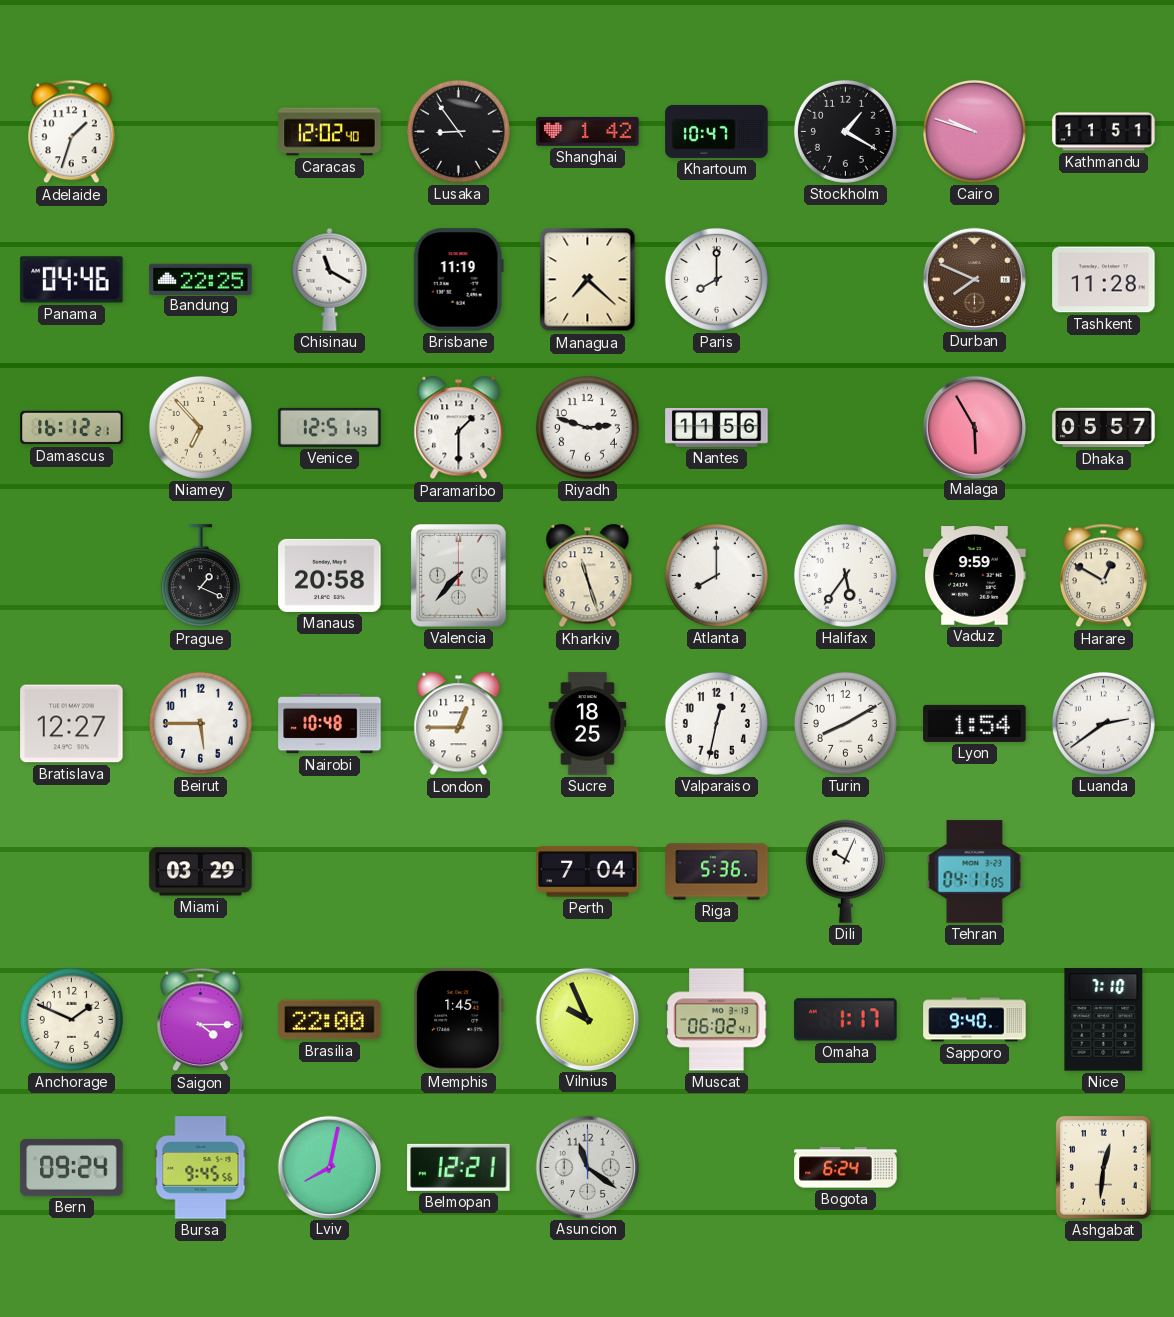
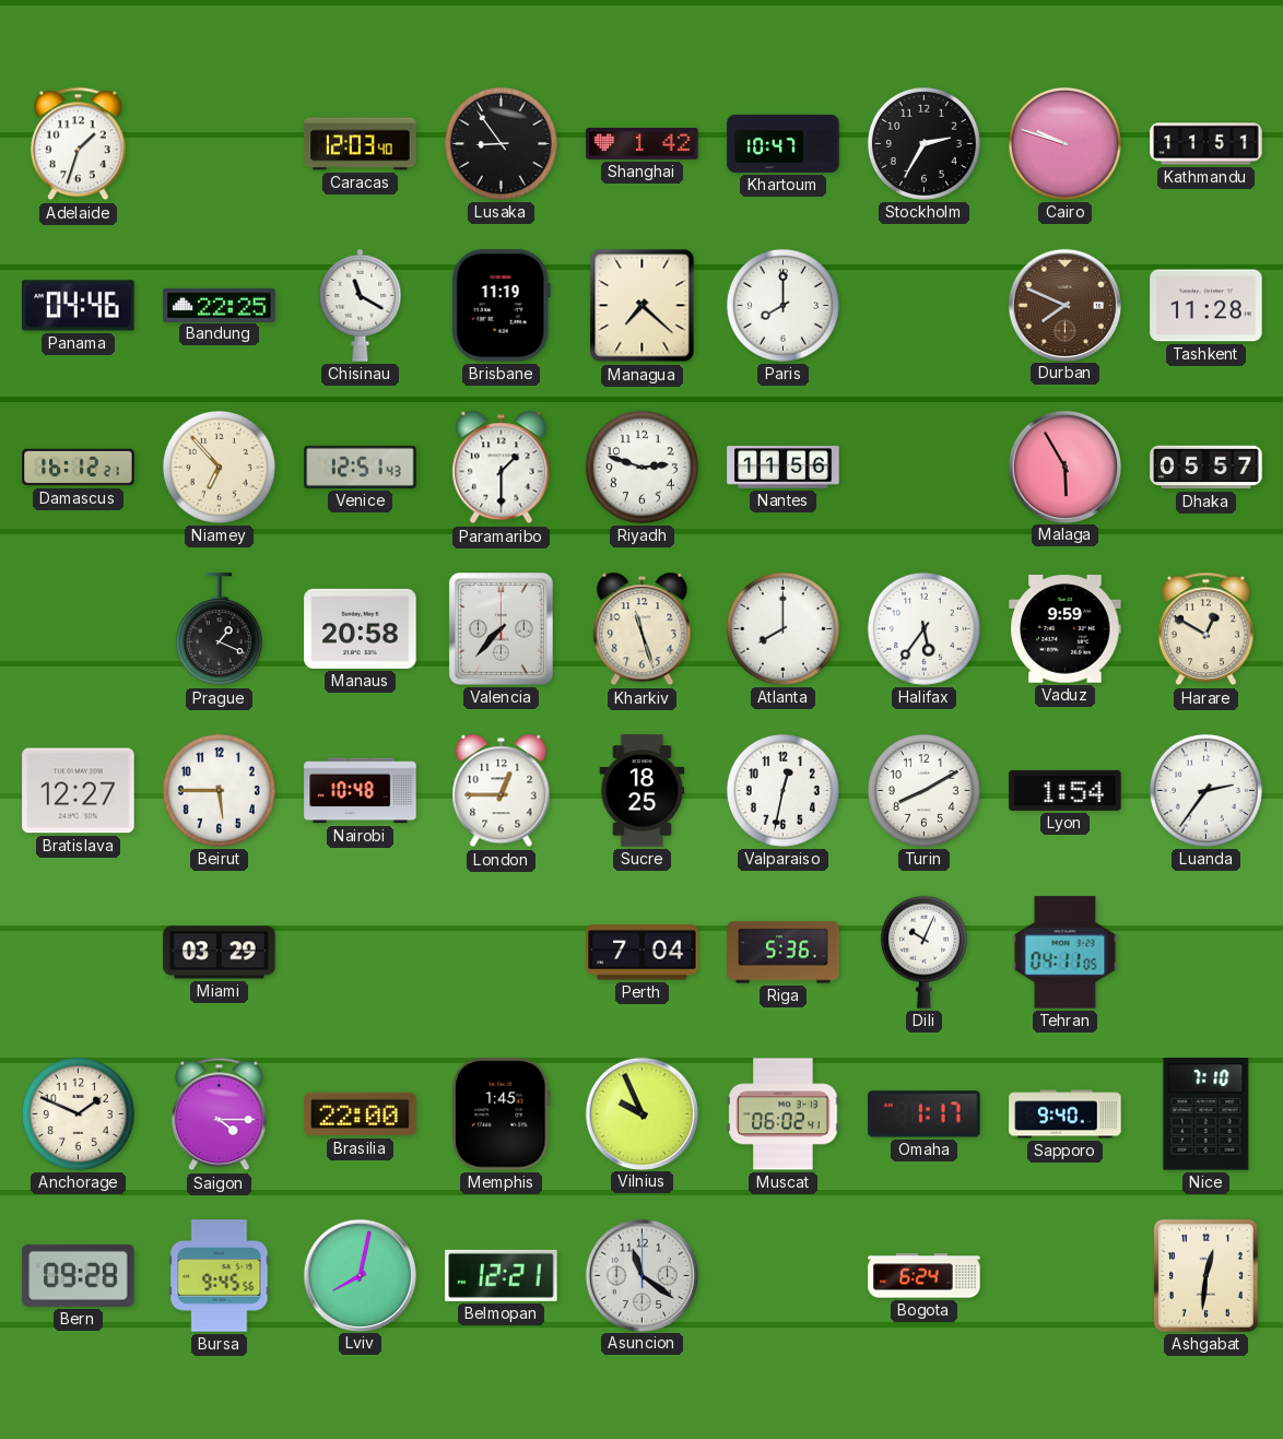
Caracas: 12:02 -> 12:03
Stockholm: 1:20 -> 2:35
Luanda: 2:39 -> 2:36
Bern: 09:24 -> 09:28
